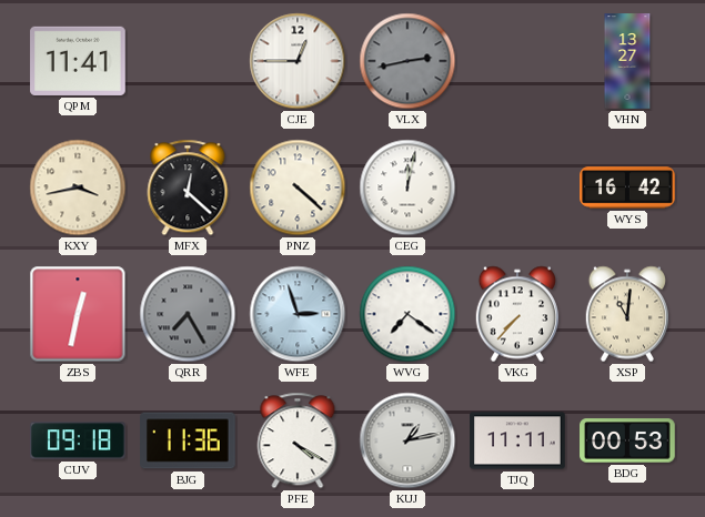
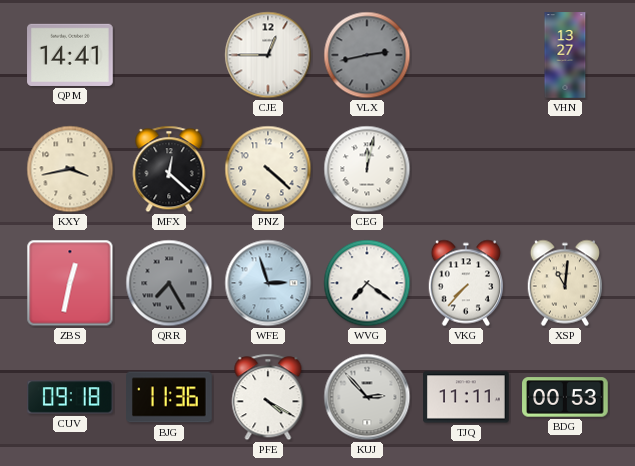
QPM: 11:41 -> 14:41
WYS: 16:42 -> none
KUJ: 1:13 -> 2:53
